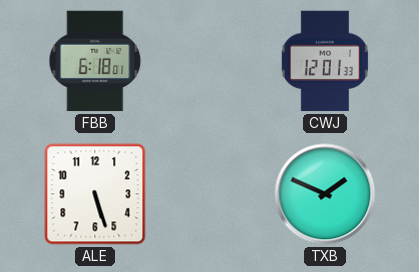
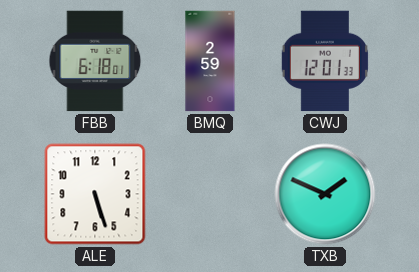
BMQ: none -> 2:59
